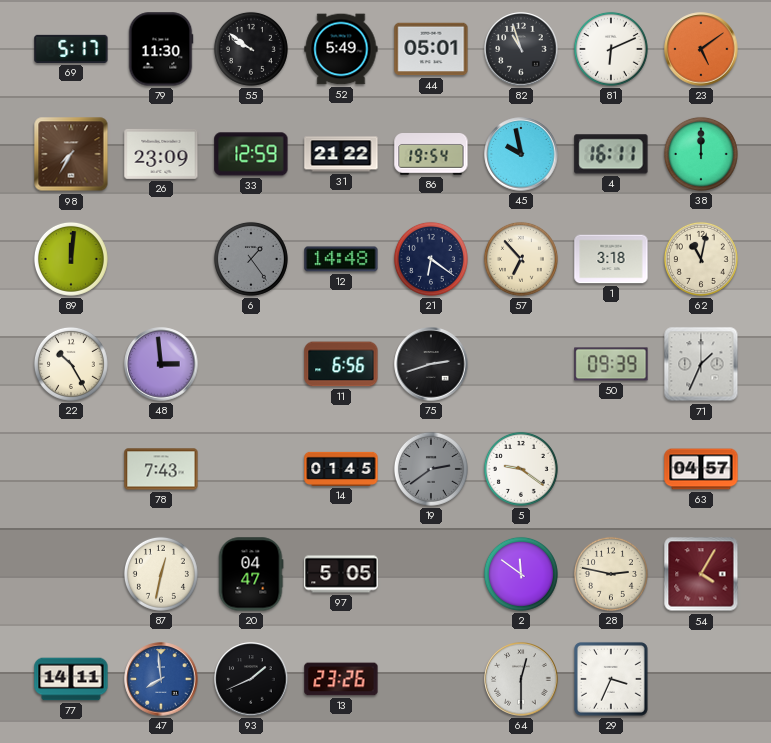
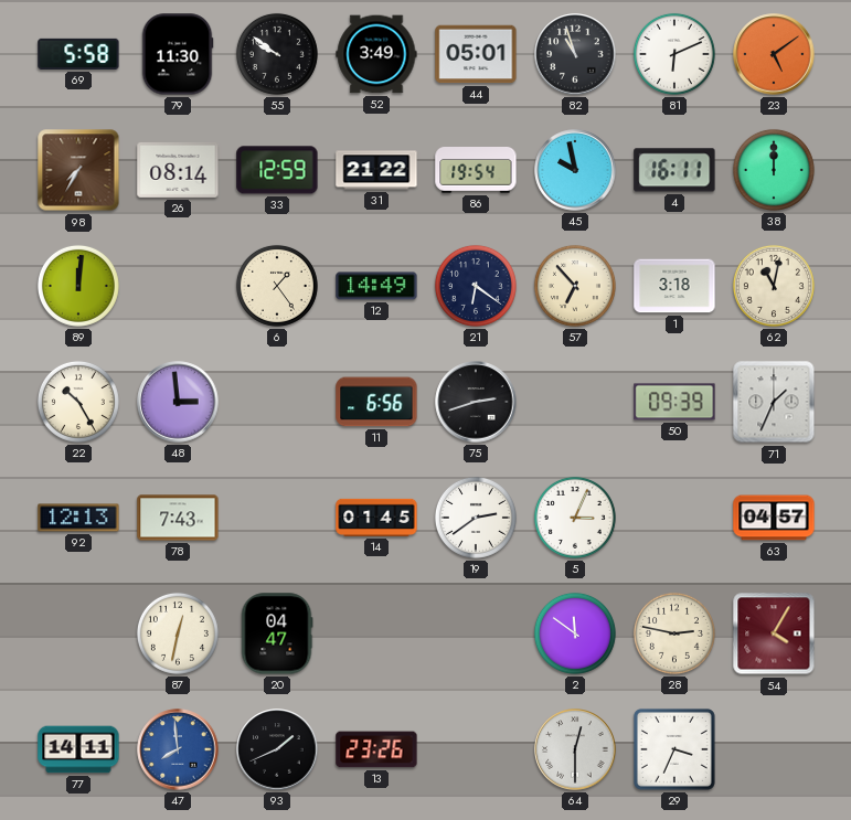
69: 5:17 -> 5:58
52: 5:49 -> 3:49
26: 23:09 -> 08:14
6 dial: grey -> cream
12: 14:48 -> 14:49
92: none -> 12:13
19 dial: grey -> white
5: 9:21 -> 3:04
97: 5:05 -> none
